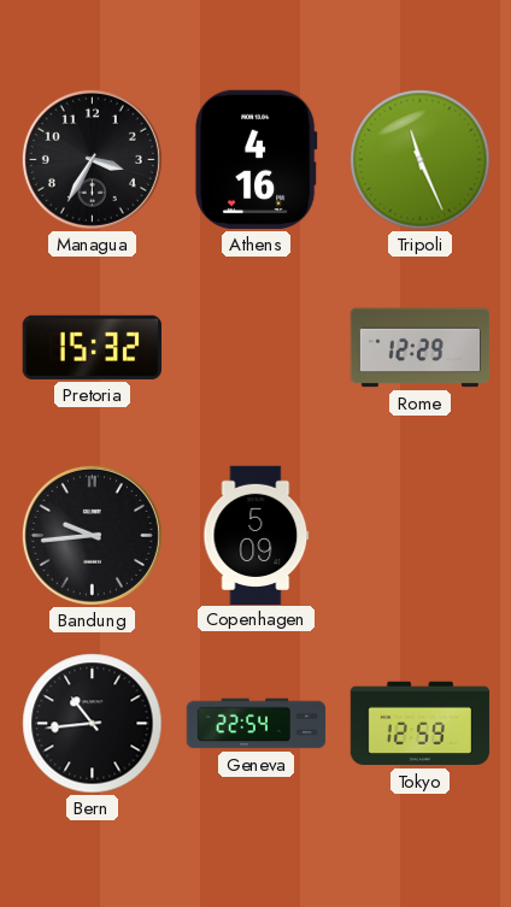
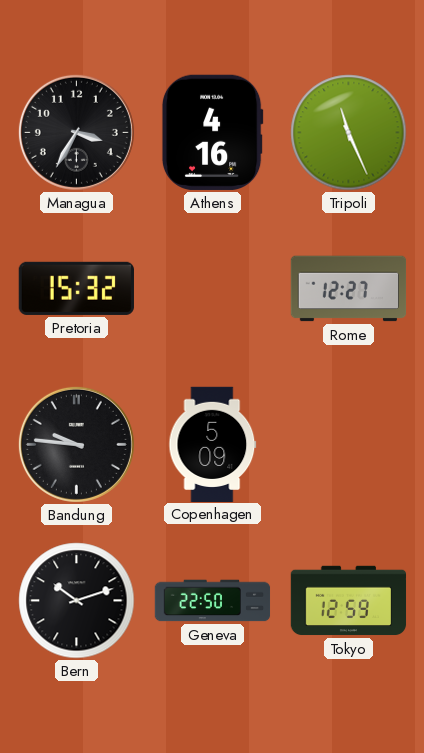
Rome: 12:29 -> 12:27
Bandung: 9:44 -> 9:46
Bern: 10:44 -> 10:12
Geneva: 22:54 -> 22:50
